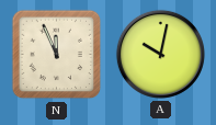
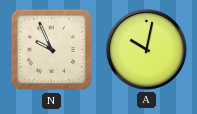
N: 11:56 -> 9:56
